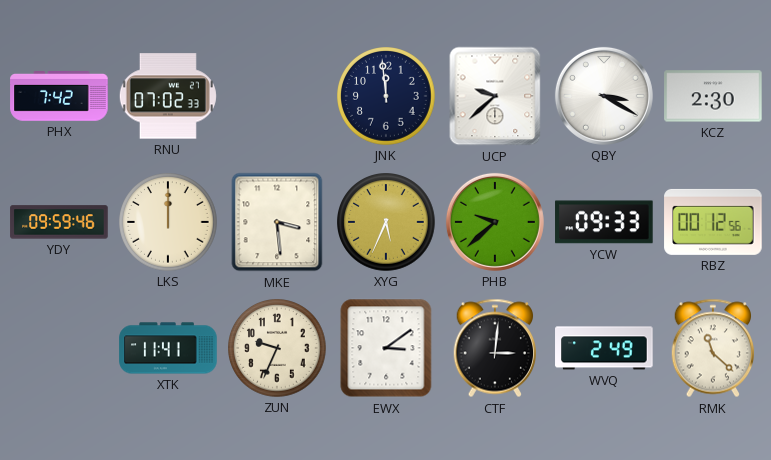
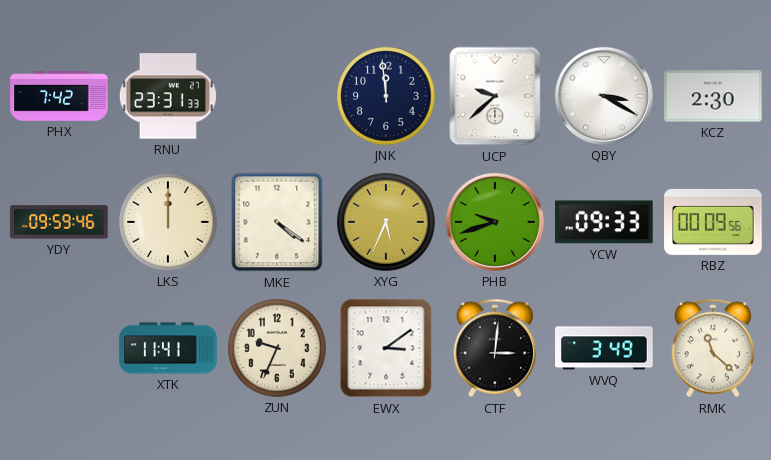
RNU: 07:02 -> 23:31
MKE: 3:29 -> 4:21
PHB: 9:38 -> 9:42
RBZ: 00:12 -> 00:09
WVQ: 2:49 -> 3:49
